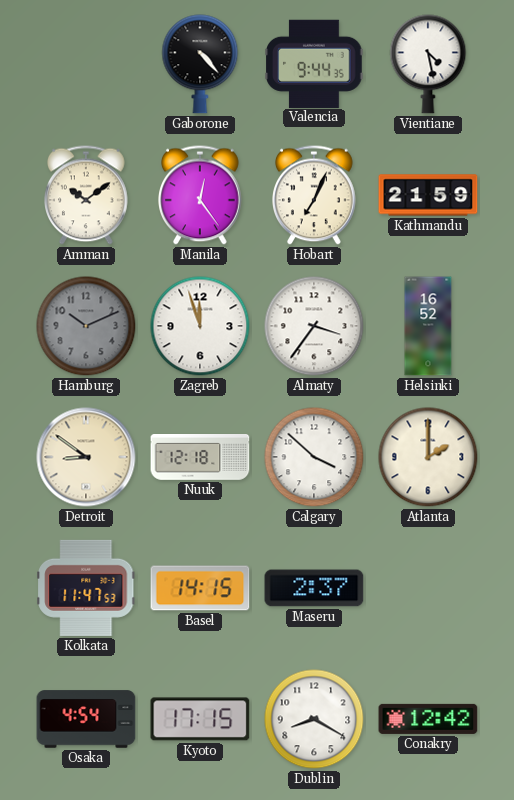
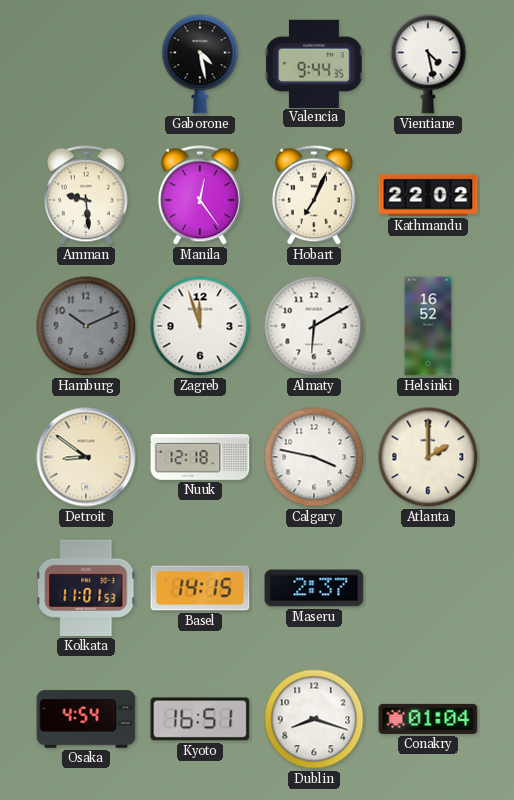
Gaborone: 4:23 -> 4:28
Amman: 10:09 -> 9:29
Kathmandu: 21:59 -> 22:02
Almaty: 3:36 -> 6:10
Calgary: 3:52 -> 3:47
Kolkata: 11:47 -> 11:01
Kyoto: 17:15 -> 16:51
Dublin: 8:20 -> 8:18
Conakry: 12:42 -> 01:04
